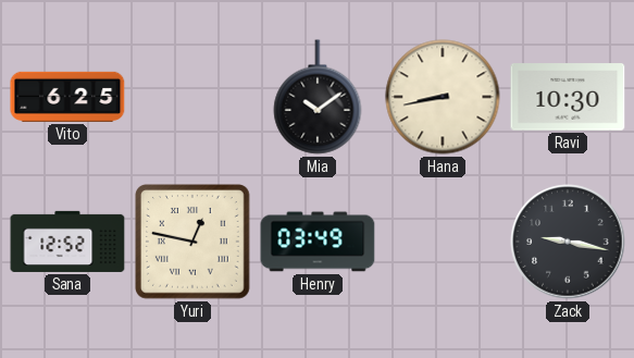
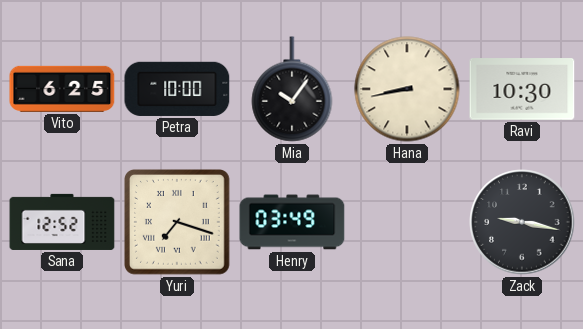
Petra: none -> 10:00
Mia: 10:09 -> 10:06
Yuri: 12:47 -> 7:18
